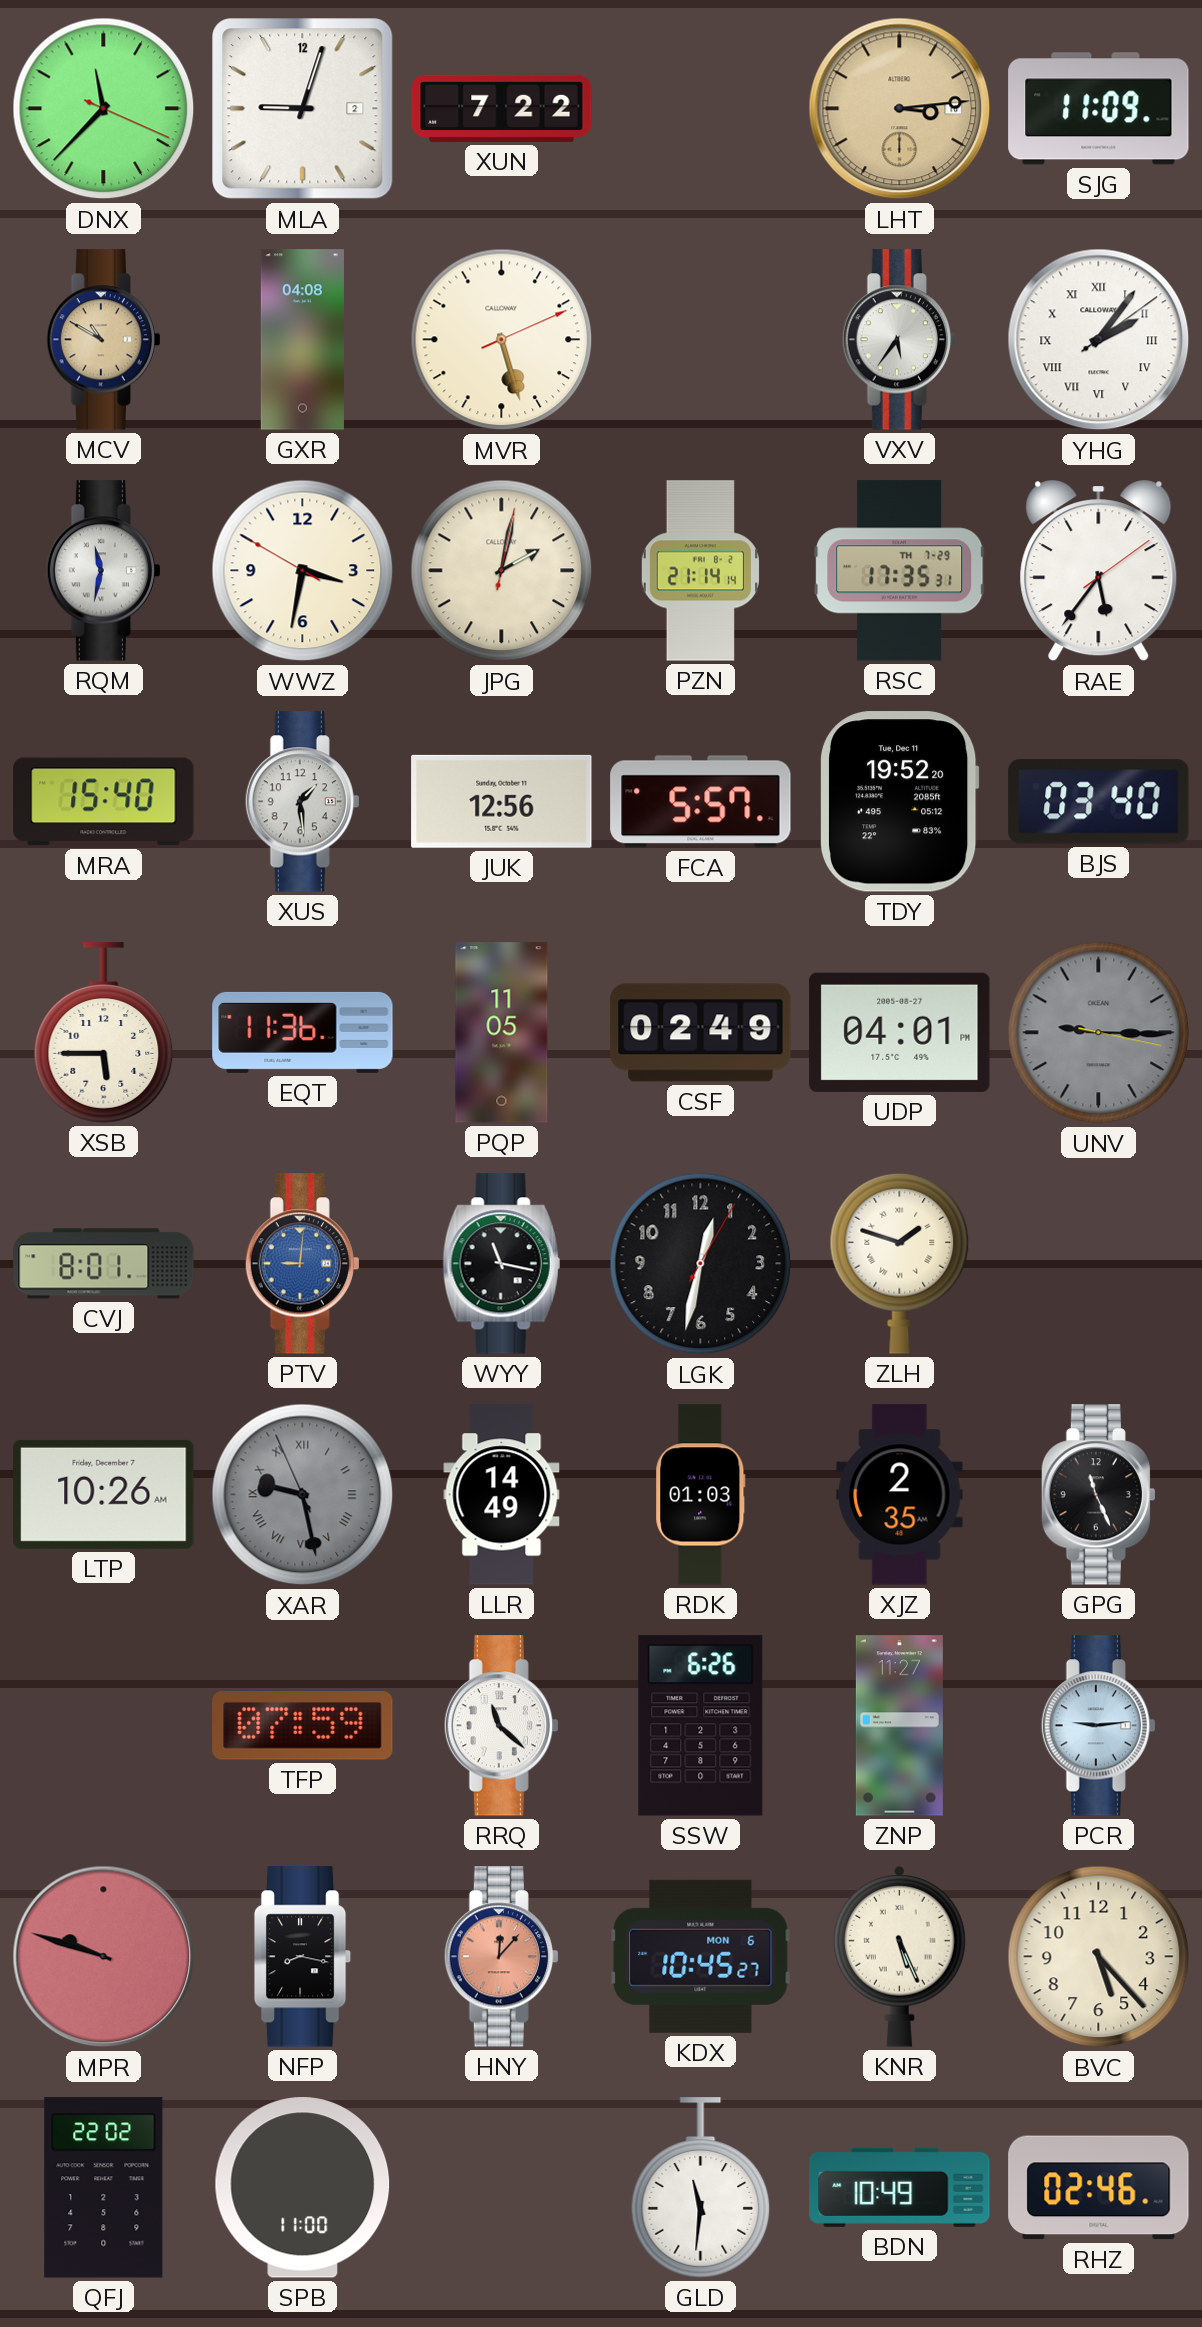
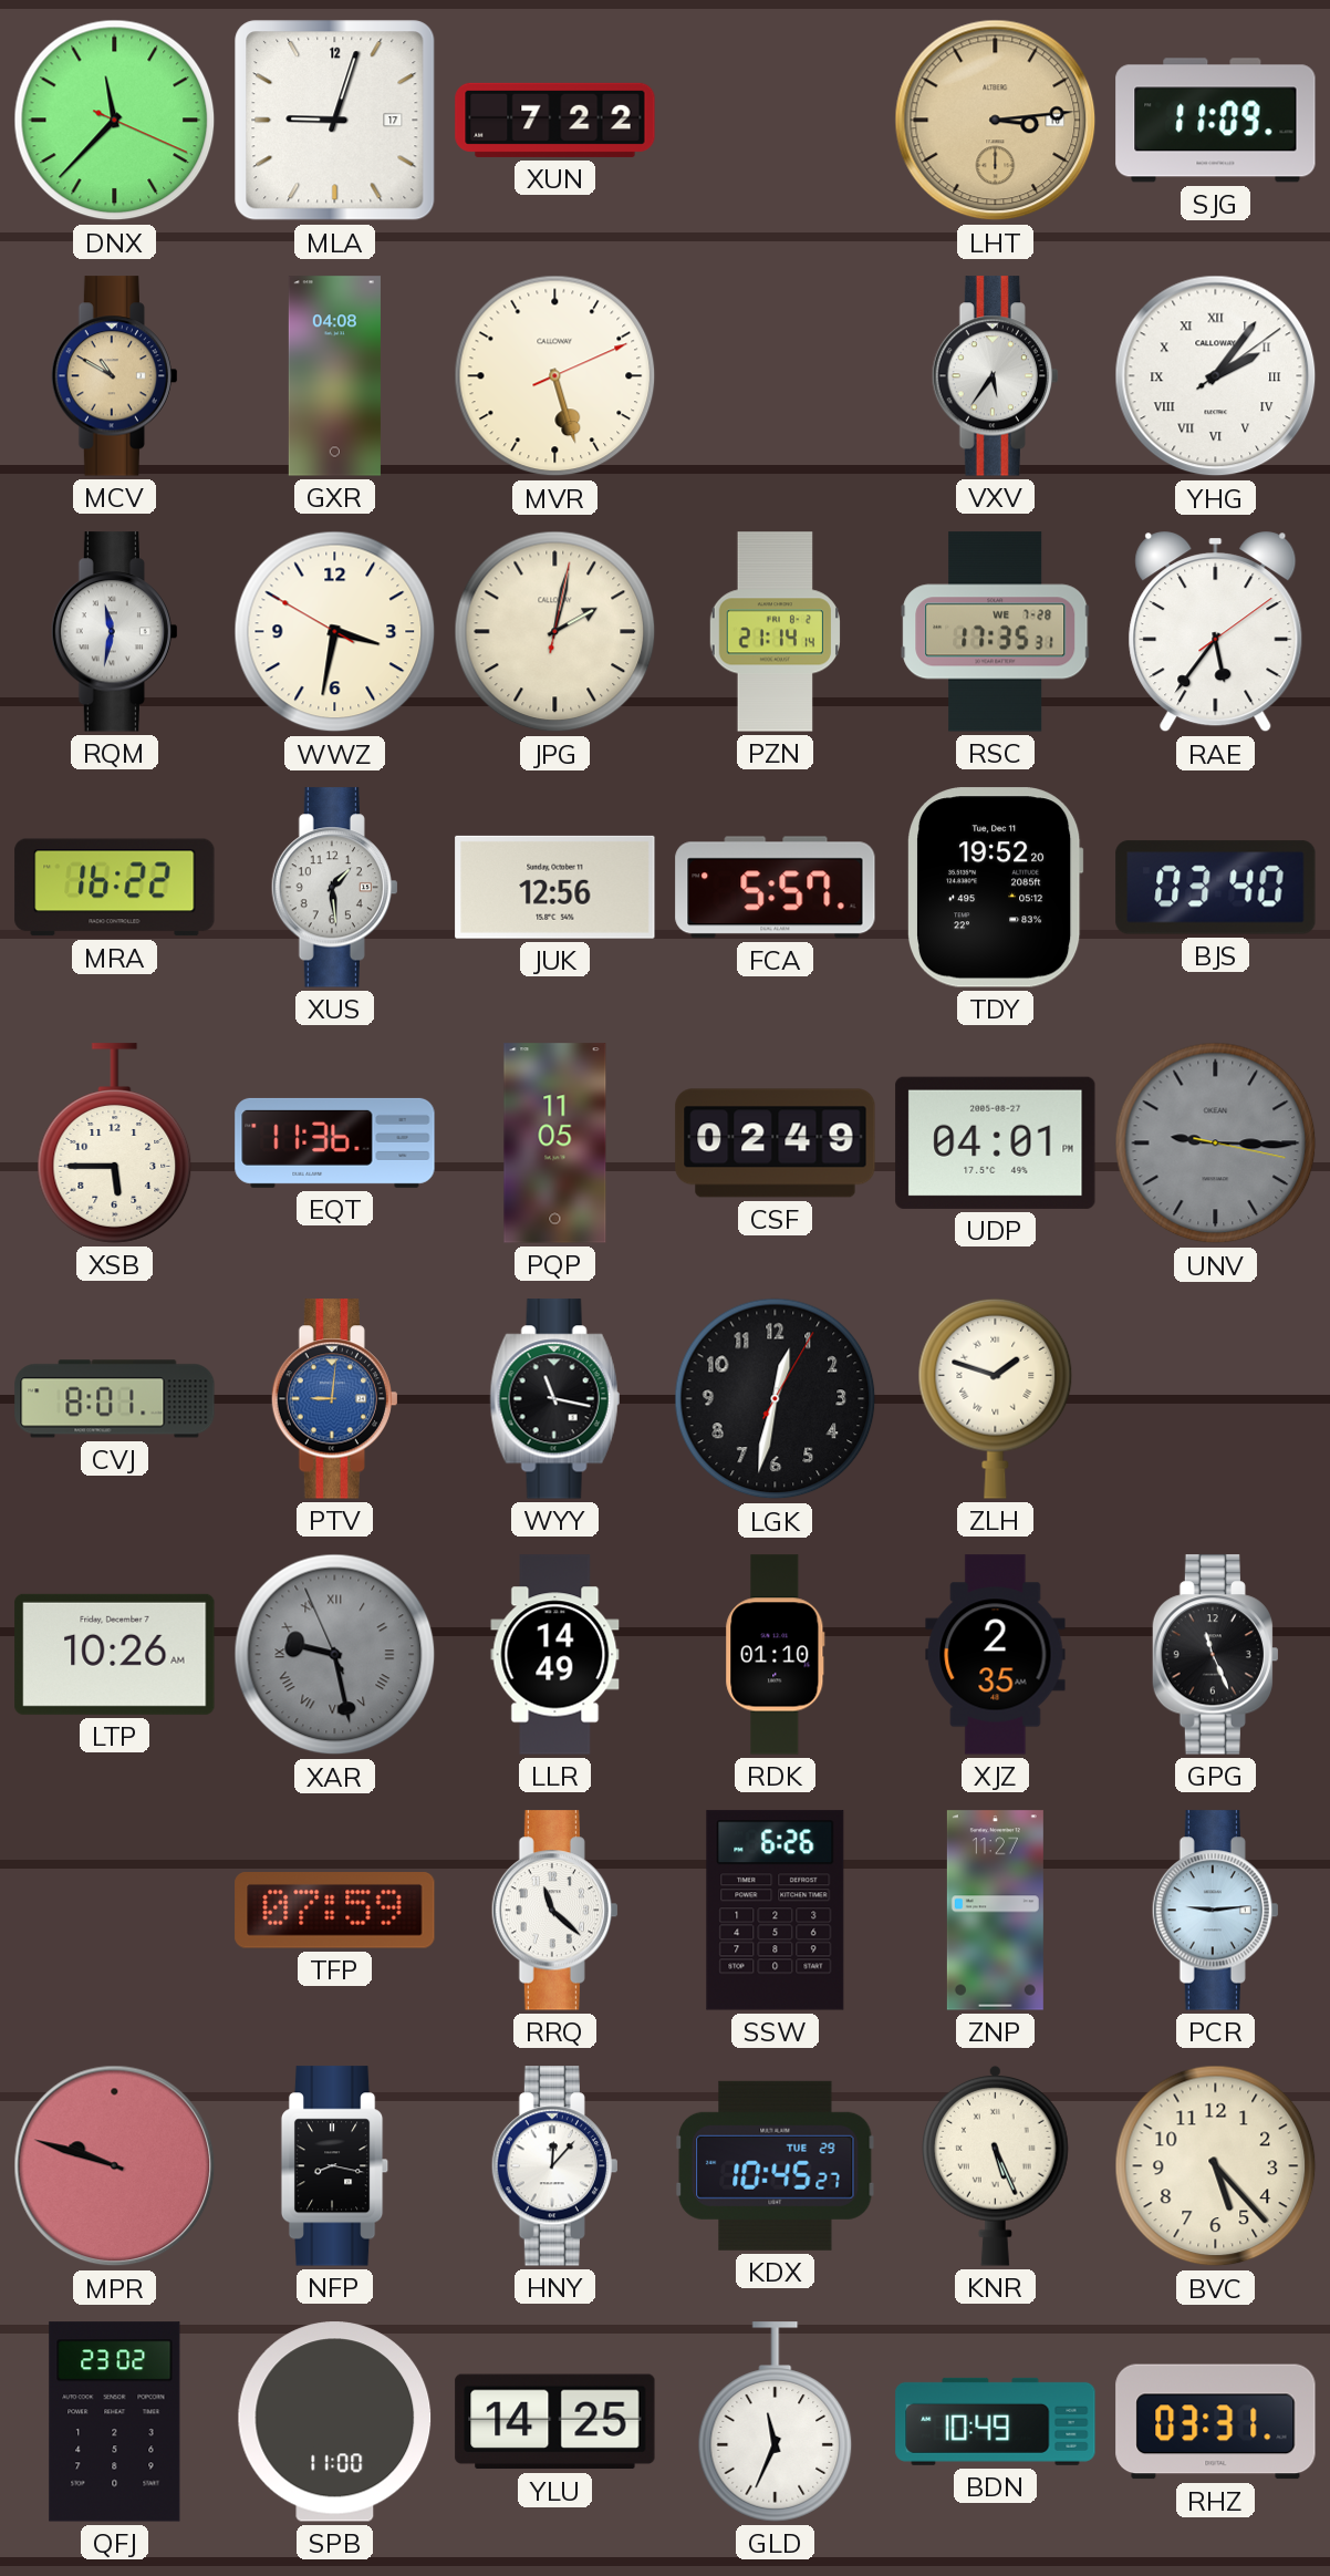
MLA date: 2 -> 17
RSC date: TH 7-29 -> WE 7-28
MRA: 15:40 -> 16:22
RDK: 01:03 -> 01:10
HNY dial: salmon -> white
KDX date: MON 6 -> TUE 29
QFJ: 22:02 -> 23:02
YLU: none -> 14:25
GLD: 11:31 -> 11:34
RHZ: 02:46 -> 03:31
